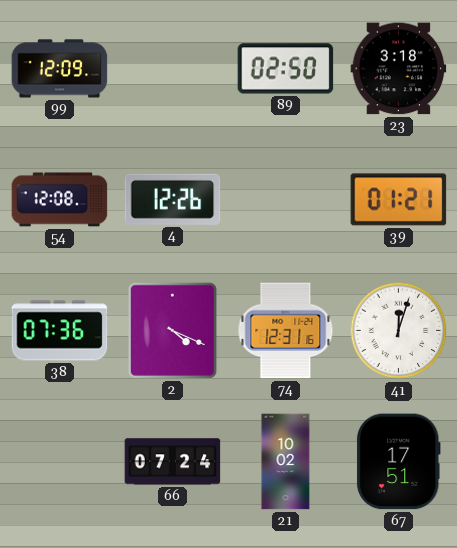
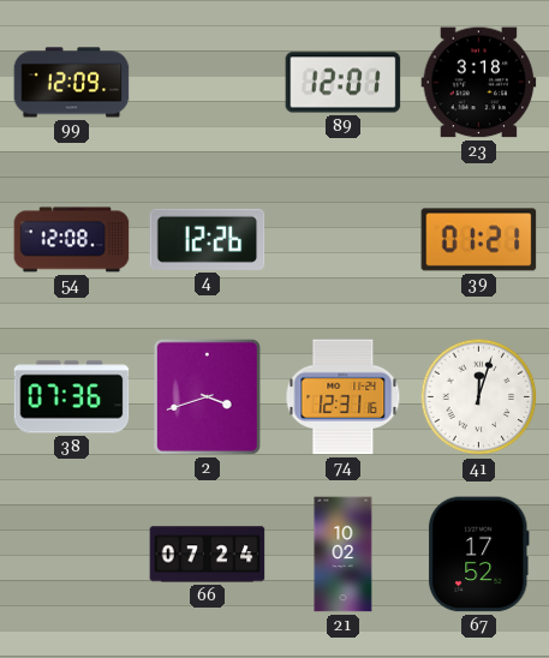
89: 02:50 -> 12:01
2: 4:19 -> 3:42
67: 17:51 -> 17:52
